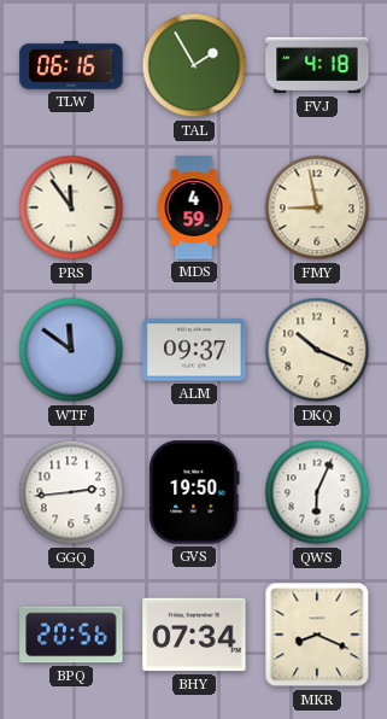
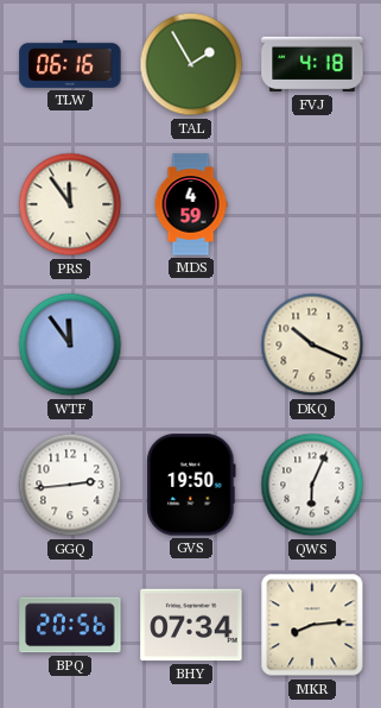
FMY: 8:58 -> none
WTF: 11:51 -> 11:54
ALM: 09:37 -> none
MKR: 8:19 -> 8:14
